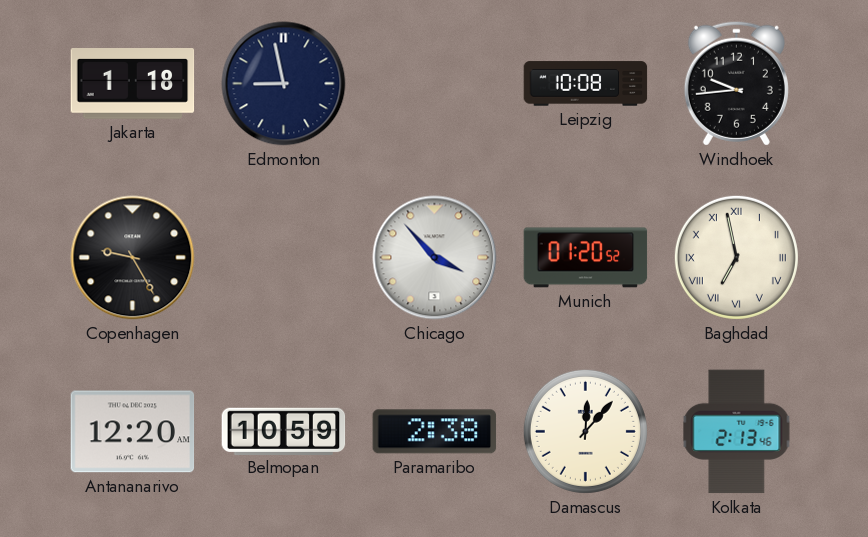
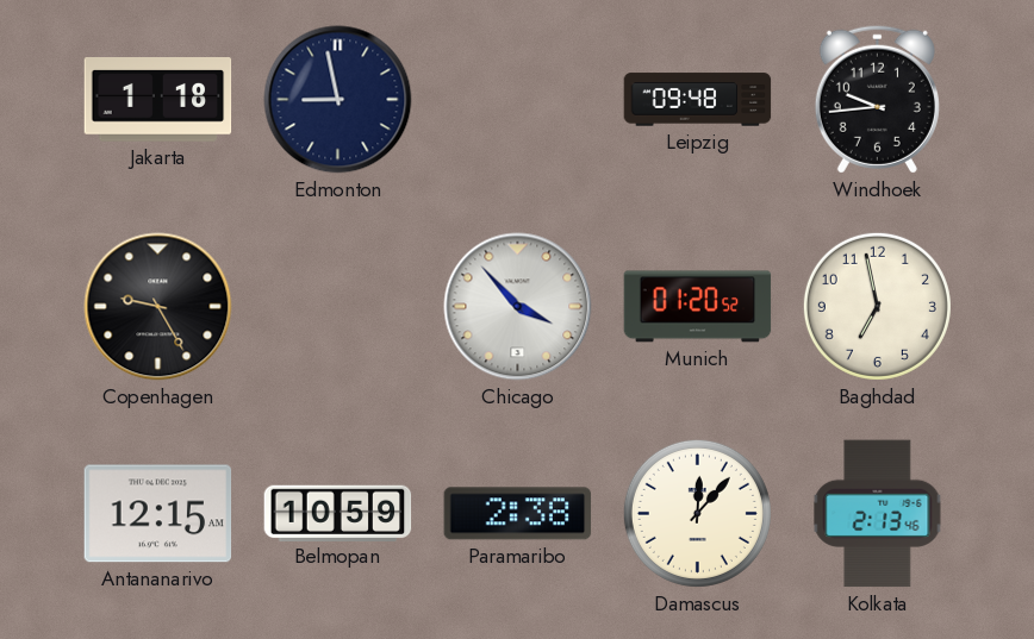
Leipzig: 10:08 -> 09:48
Baghdad numerals: Roman -> Arabic
Antananarivo: 12:20 -> 12:15
